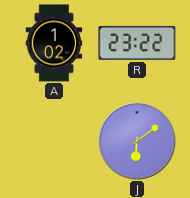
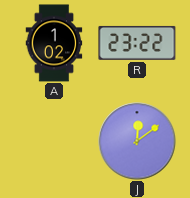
J: 6:09 -> 12:09
